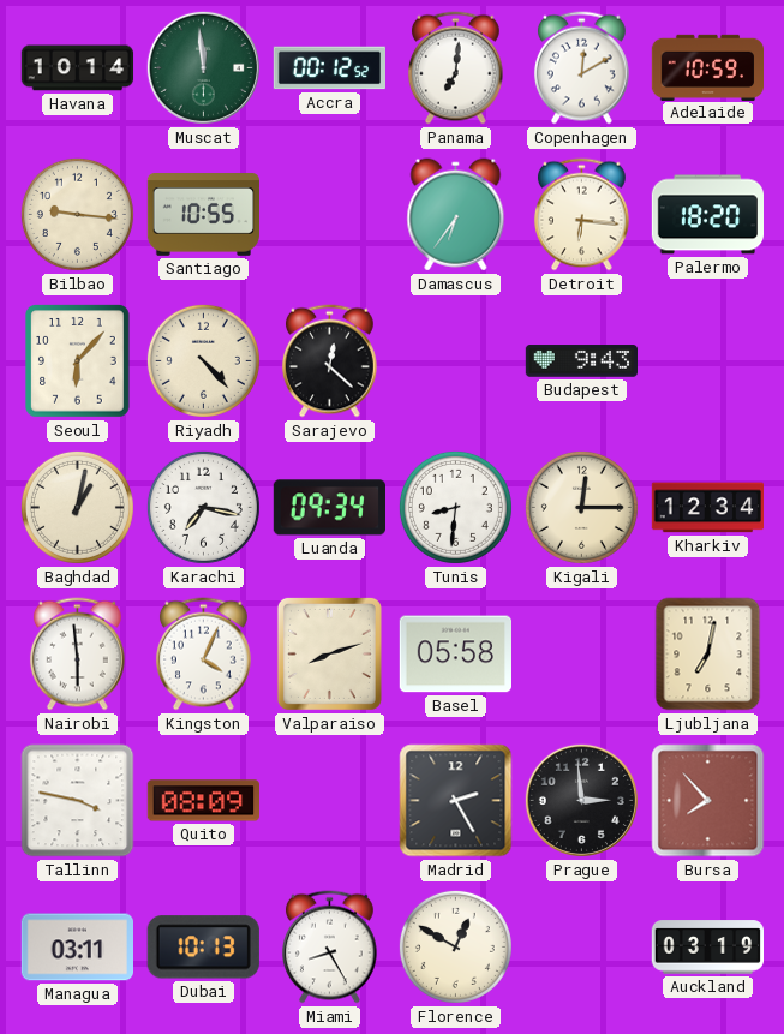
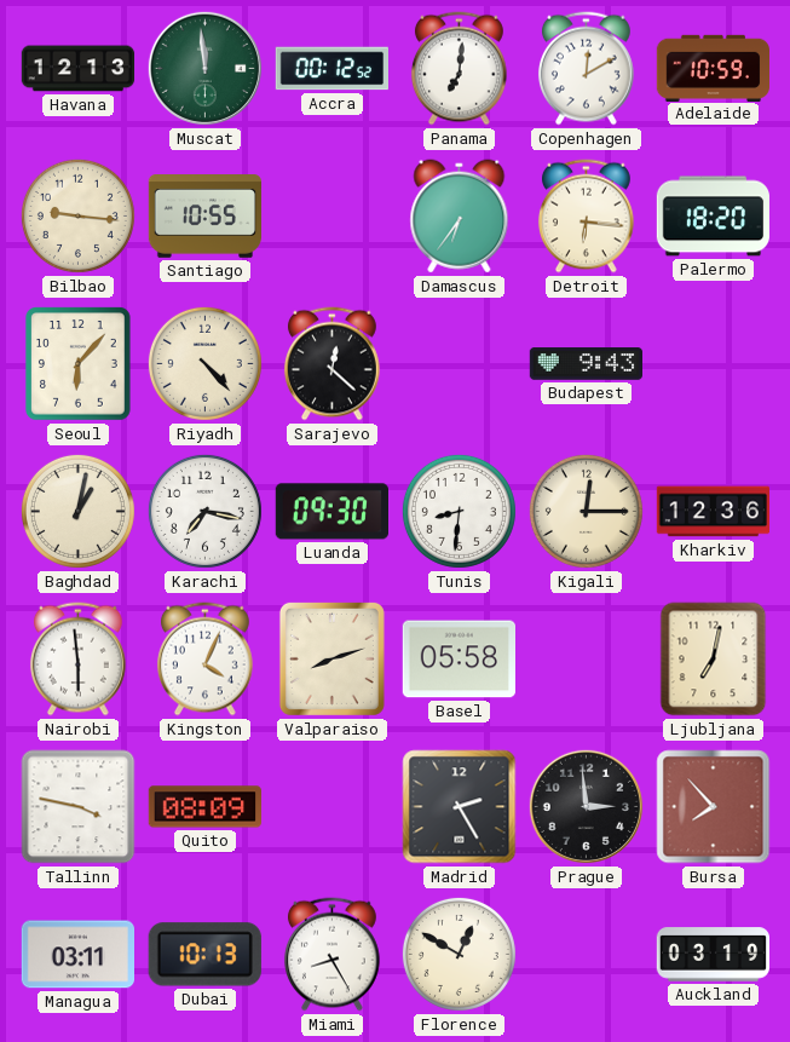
Havana: 10:14 -> 12:13
Luanda: 09:34 -> 09:30
Kharkiv: 12:34 -> 12:36
